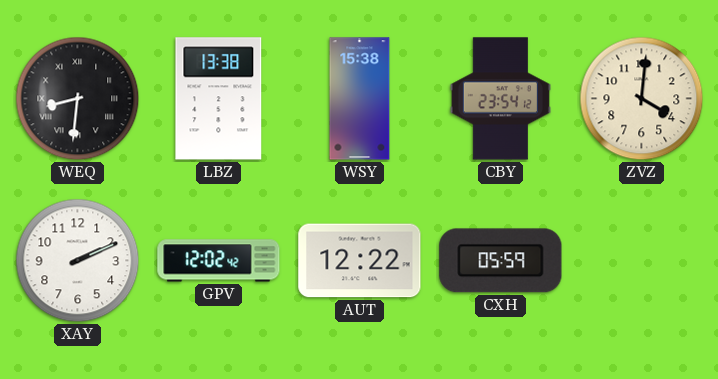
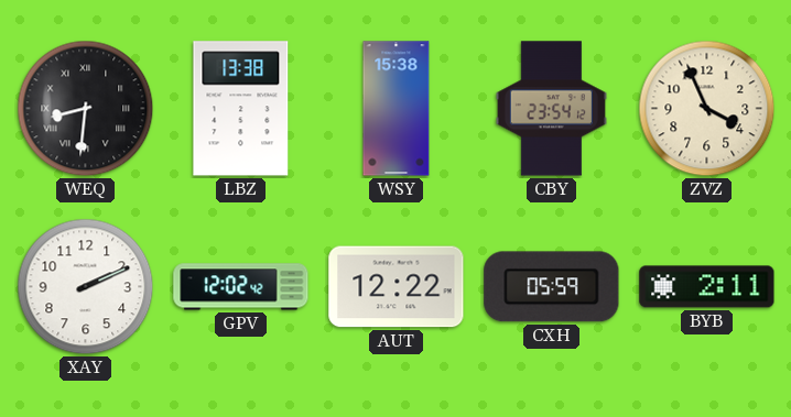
ZVZ: 4:01 -> 3:56
BYB: none -> 2:11
